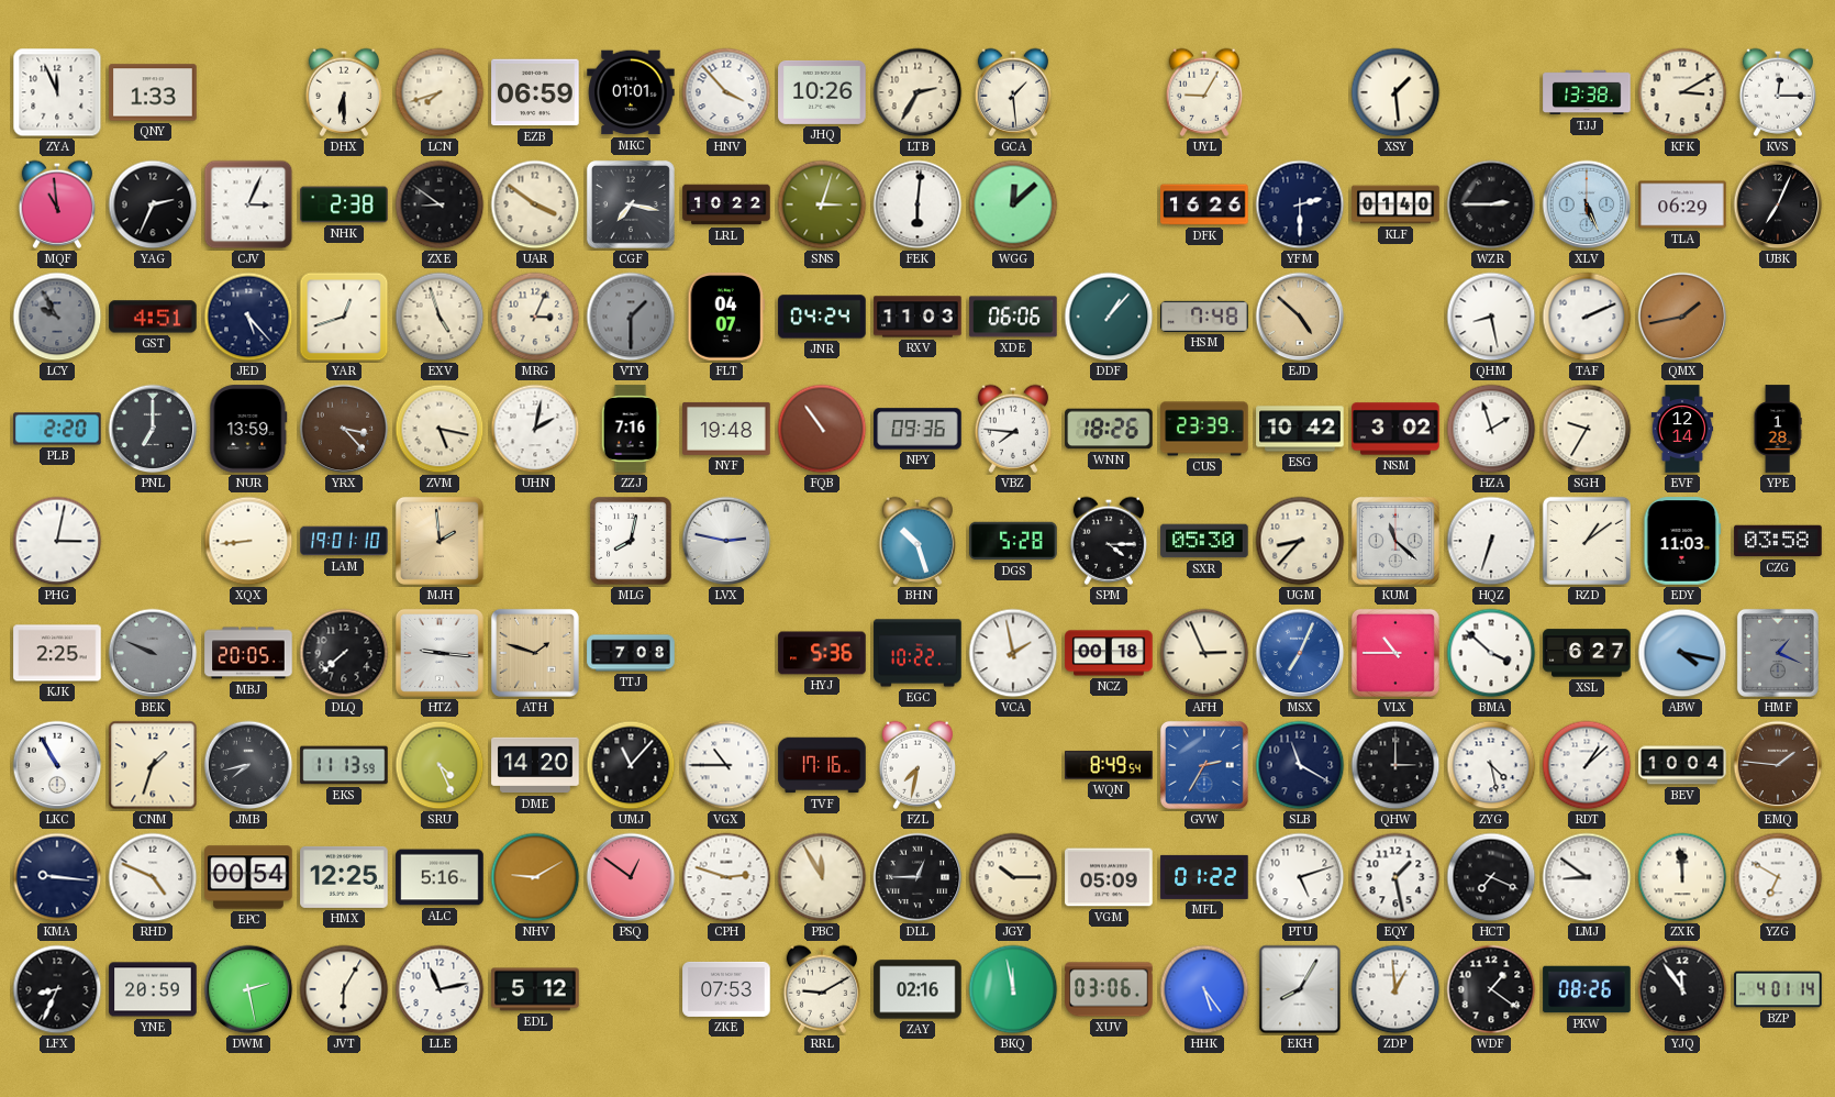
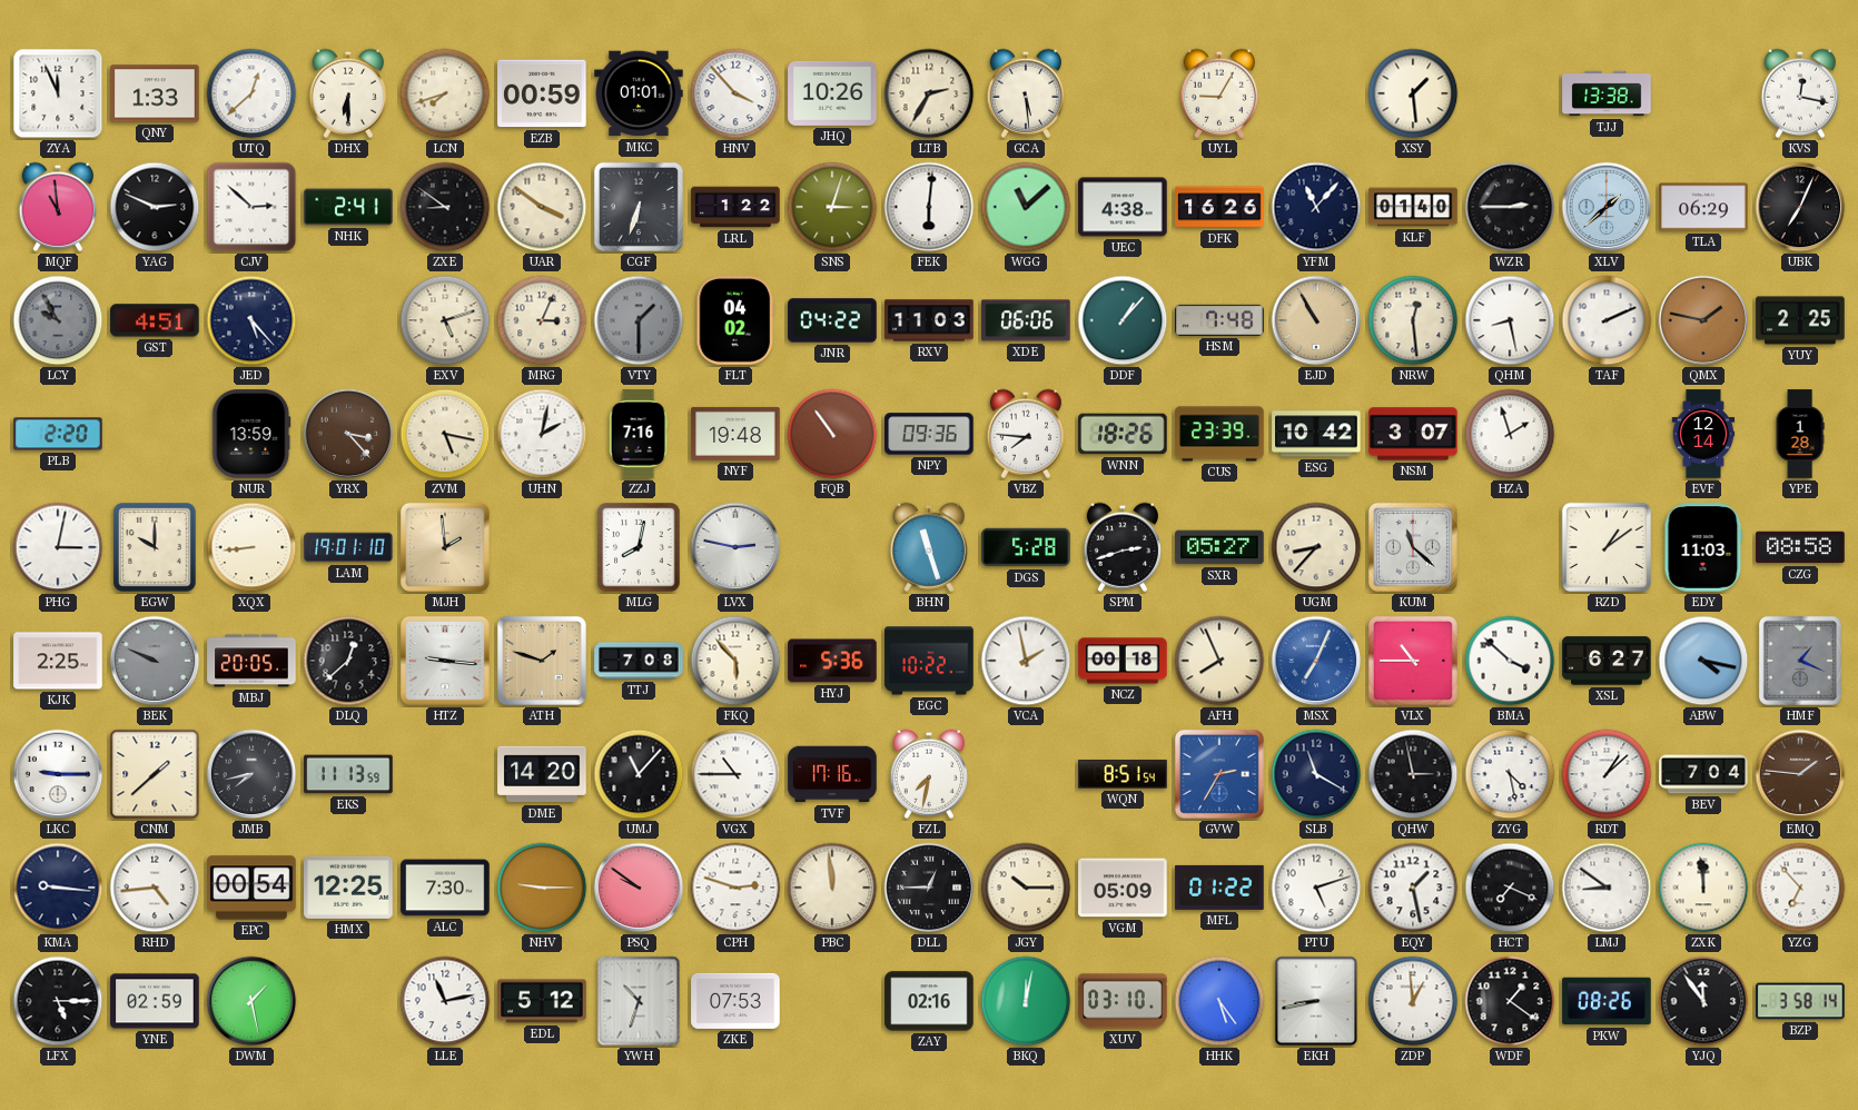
UTQ: none -> 12:38
EZB: 06:59 -> 00:59
GCA: 1:29 -> 5:29
KFK: 3:10 -> none
KVS: 12:15 -> 12:17
YAG: 2:34 -> 2:49
CJV: 3:04 -> 2:52
NHK: 2:38 -> 2:41
CGF: 7:17 -> 6:33
LRL: 10:22 -> 1:22
WGG: 12:08 -> 11:08
UEC: none -> 4:38
YFM: 2:30 -> 11:07
XLV: 5:26 -> 1:38
YAR: 12:42 -> none
EXV: 4:57 -> 5:12
FLT: 04:07 -> 04:02
JNR: 04:24 -> 04:22
EJD: 4:52 -> 10:55
NRW: none -> 12:29
QMX: 1:43 -> 1:47
YUY: none -> 2:25
PNL: 7:00 -> none
NSM: 3:02 -> 3:07
SGH: 9:35 -> none
EGW: none -> 10:00
BHN: 10:27 -> 11:27
SPM: 4:15 -> 2:42
SXR: 05:30 -> 05:27
HQZ: 6:33 -> none
CZG: 03:58 -> 08:58
DLQ: 7:38 -> 12:38
FKQ: none -> 5:53
AFH: 2:56 -> 7:56
LKC: 10:55 -> 9:15
CNM: 1:33 -> 1:38
SRU: 4:26 -> none
WQN: 8:49 -> 8:51
QHW: 3:00 -> 2:58
BEV: 10:04 -> 7:04
RHD: 4:49 -> 4:44
ALC: 5:16 -> 7:30
NHV: 9:10 -> 9:15
PSQ: 12:51 -> 9:51
PBC: 11:55 -> 11:59
YZG: 6:50 -> 6:53
LFX: 8:34 -> 5:15
YNE: 20:59 -> 02:59
DWM: 2:28 -> 1:28
JVT: 6:05 -> none
YWH: none -> 10:33
RRL: 9:10 -> none
BKQ: 11:58 -> 12:02
XUV: 03:06 -> 03:10
EKH: 8:05 -> 8:43
BZP: 4:01 -> 3:58
